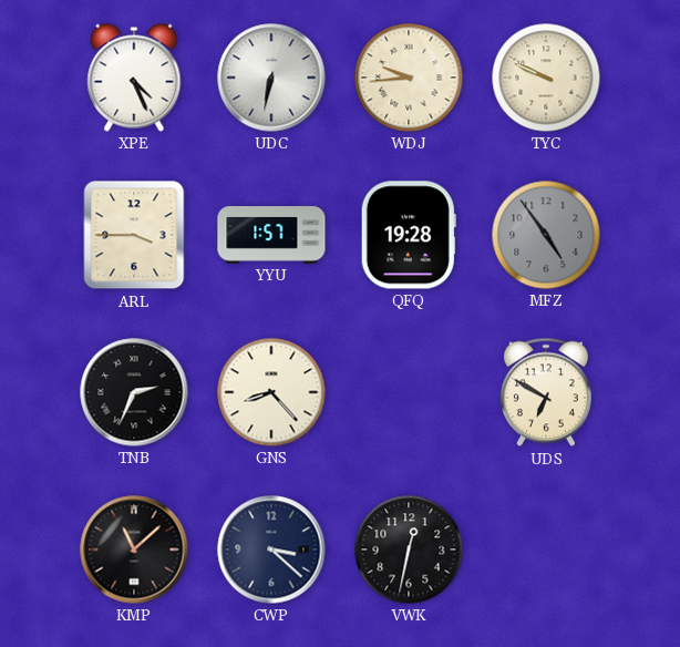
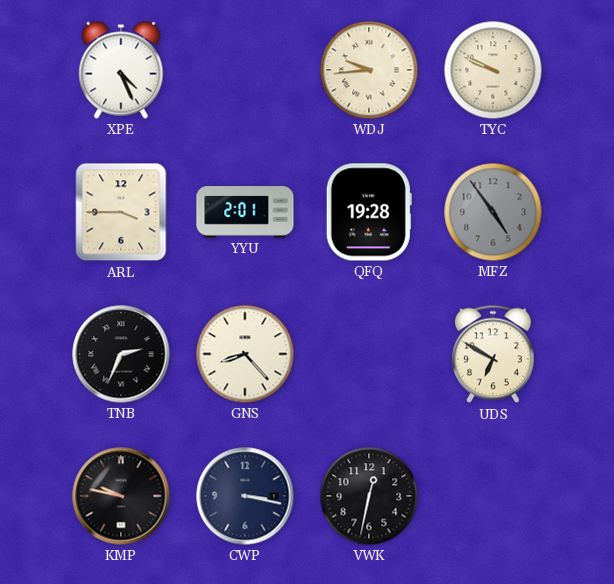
UDC: 6:32 -> none
YYU: 1:57 -> 2:01
KMP: 11:08 -> 9:47
CWP: 3:22 -> 3:17
